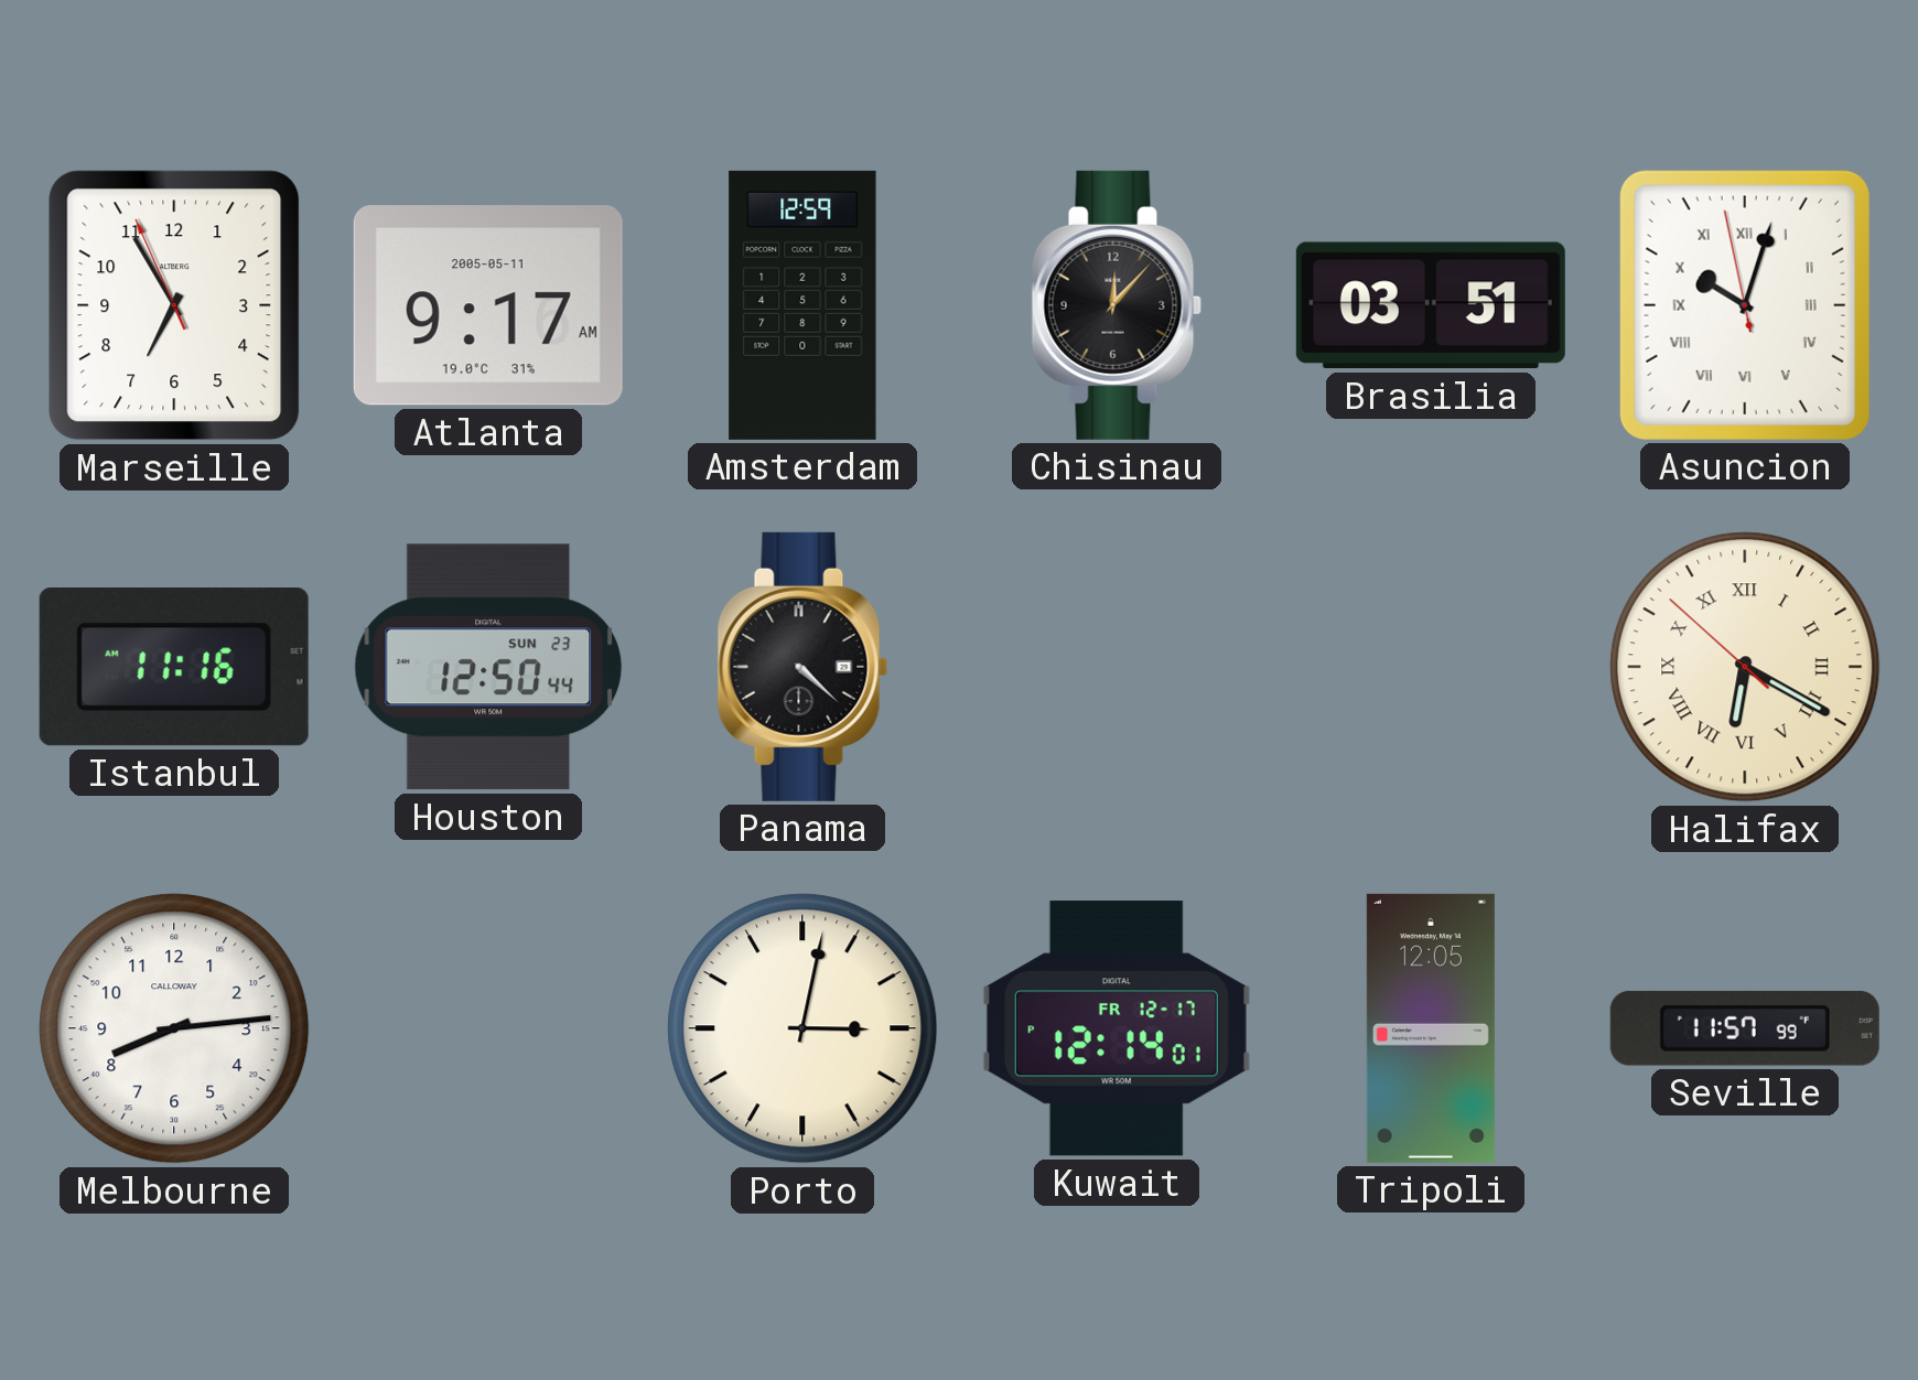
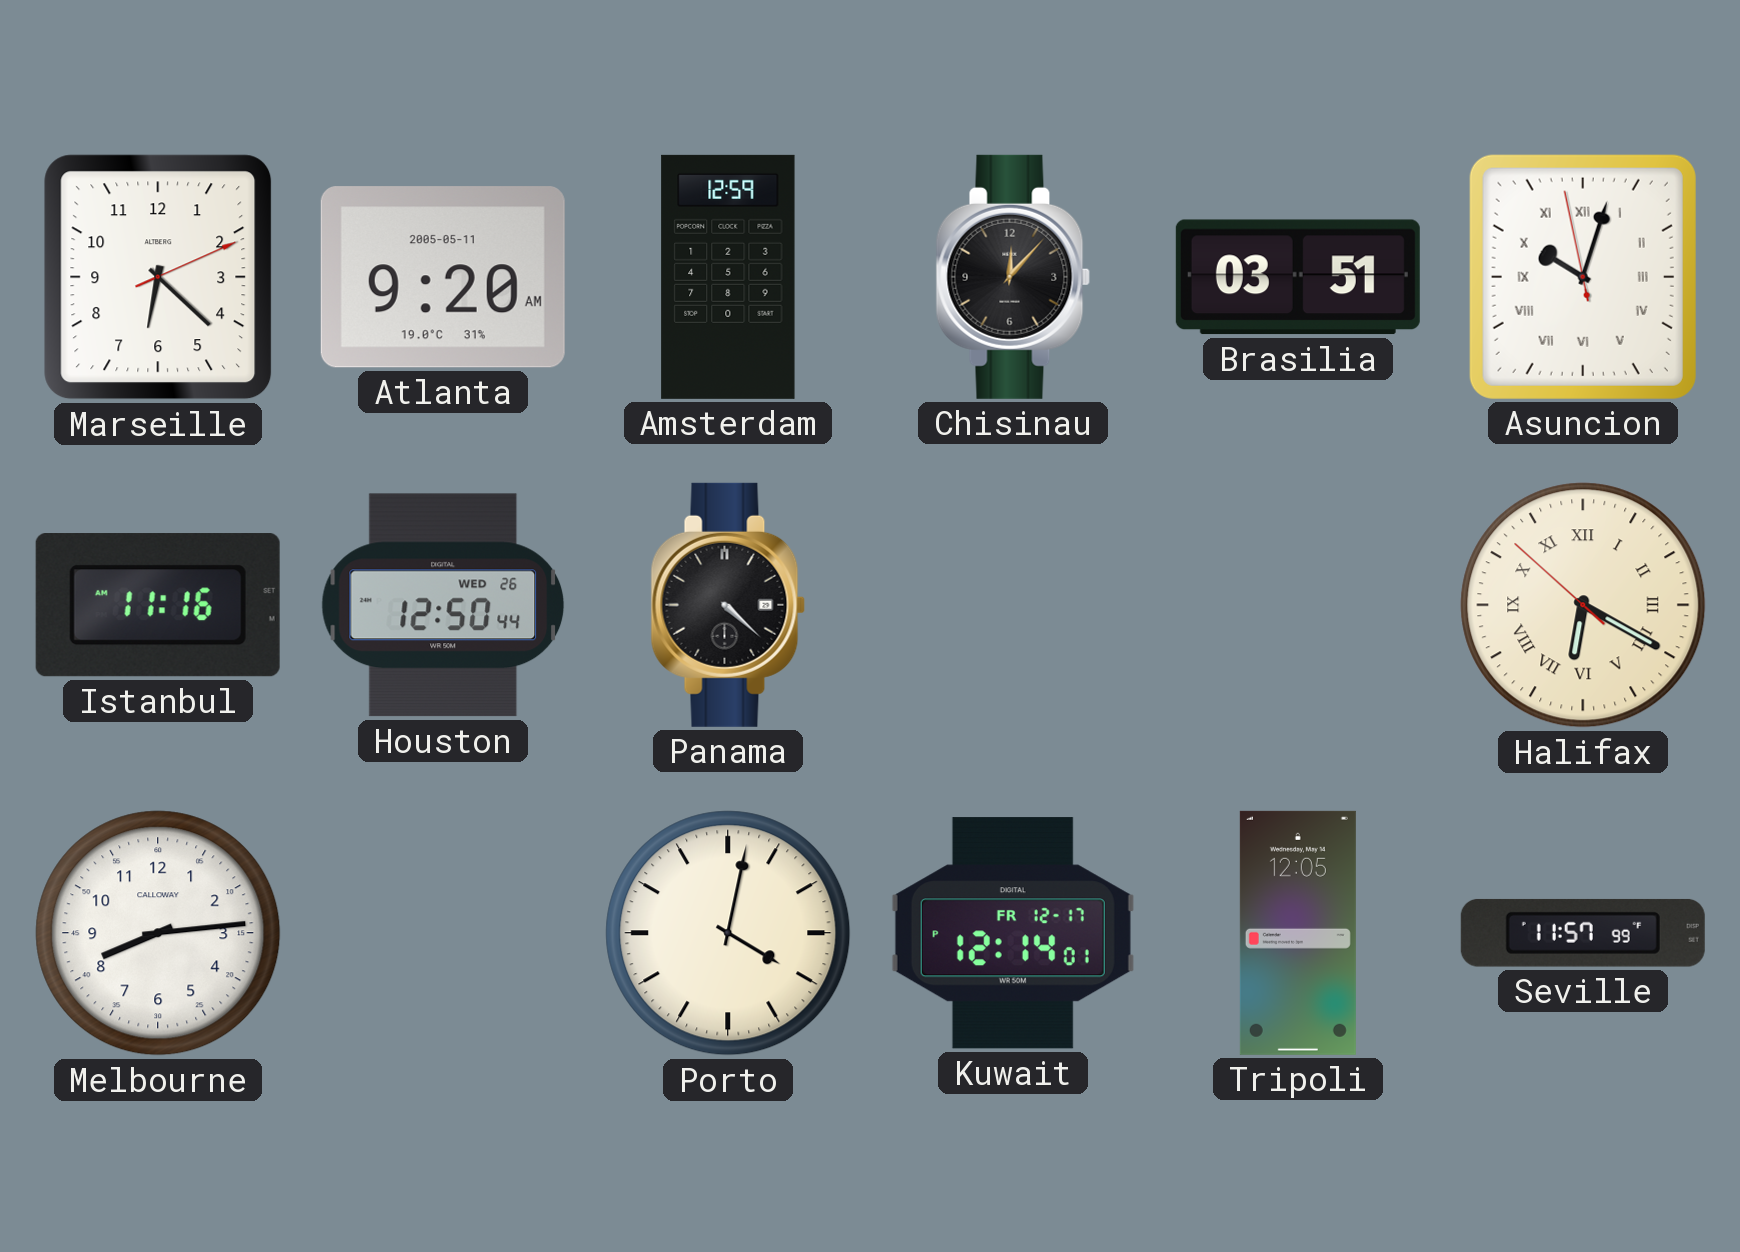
Marseille: 6:54 -> 6:22
Atlanta: 9:17 -> 9:20
Houston date: SUN 23 -> WED 26
Porto: 3:02 -> 4:02
